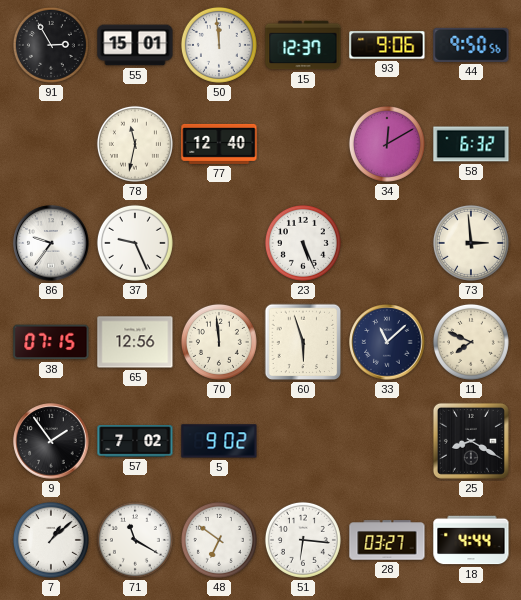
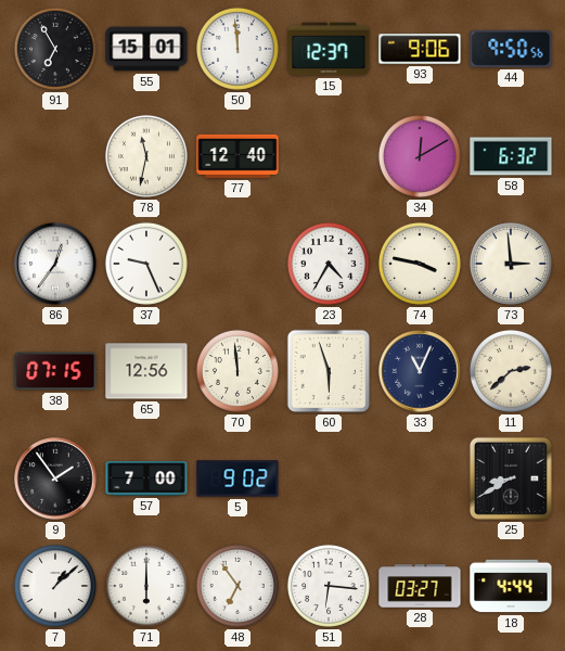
91: 2:55 -> 6:55
86: 9:36 -> 12:36
23: 5:26 -> 4:35
74: none -> 3:47
33: 11:08 -> 11:04
11: 7:49 -> 2:38
57: 7:02 -> 7:00
25: 8:20 -> 8:40
71: 11:20 -> 6:00
48: 6:51 -> 6:54
